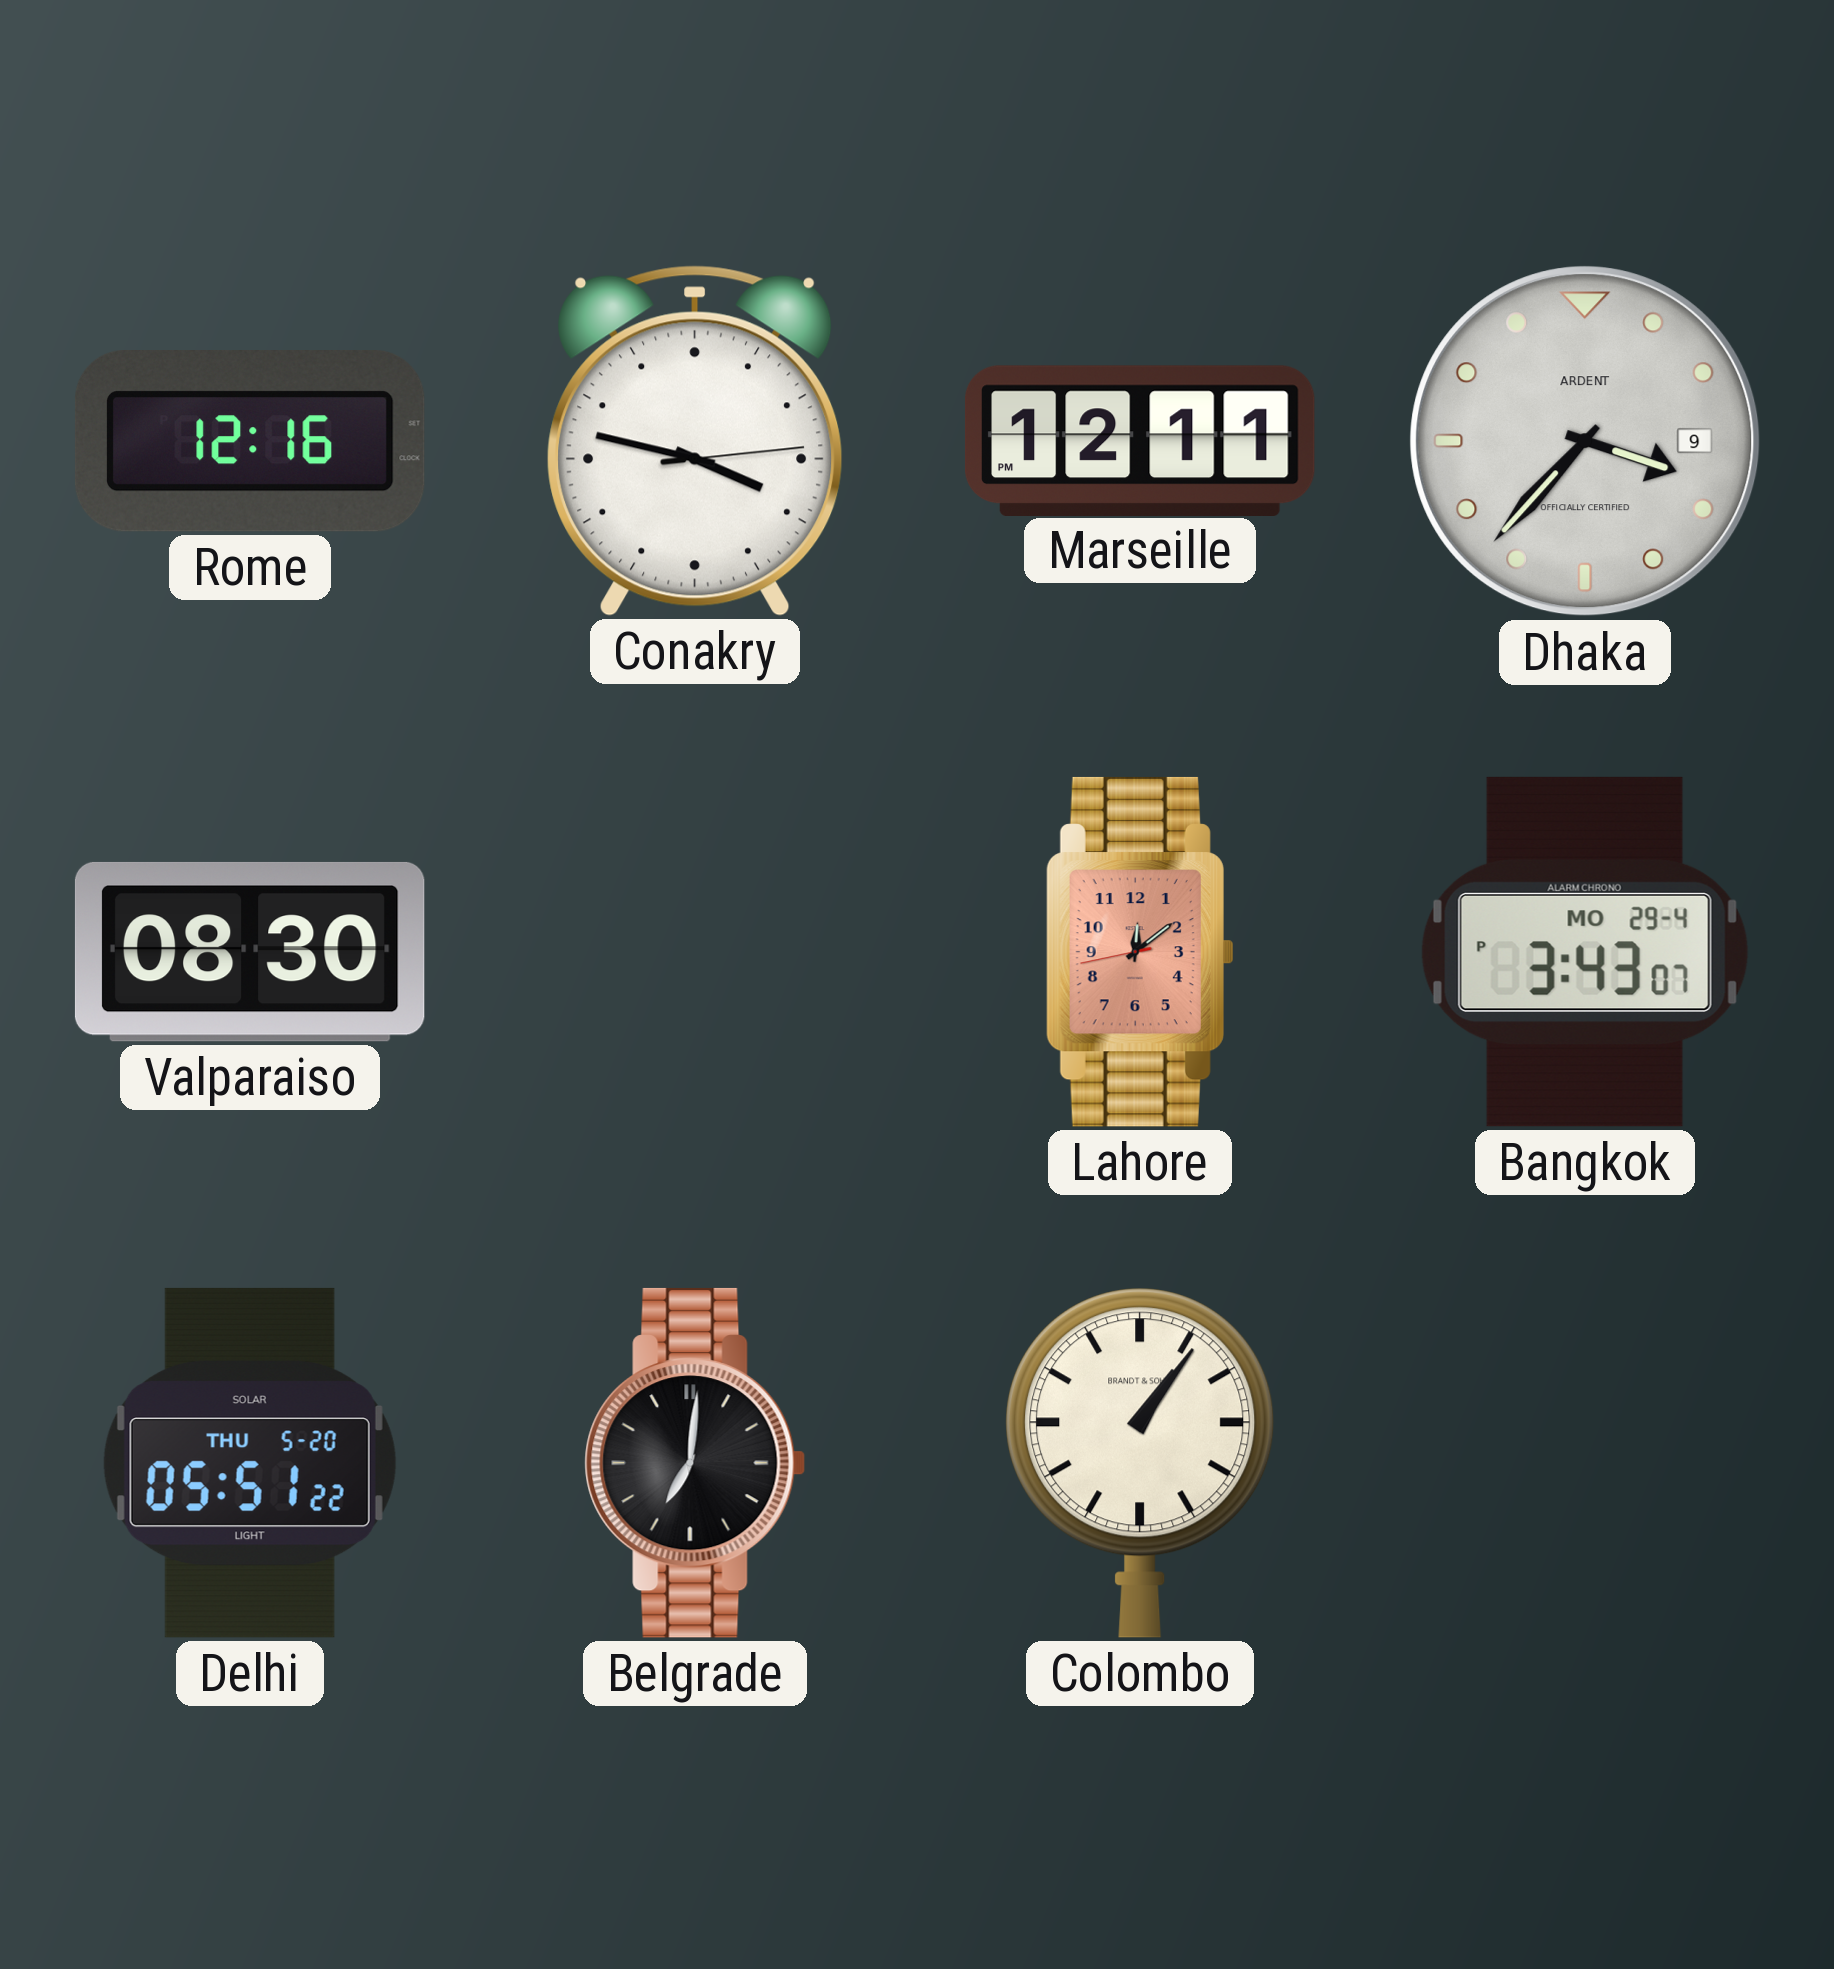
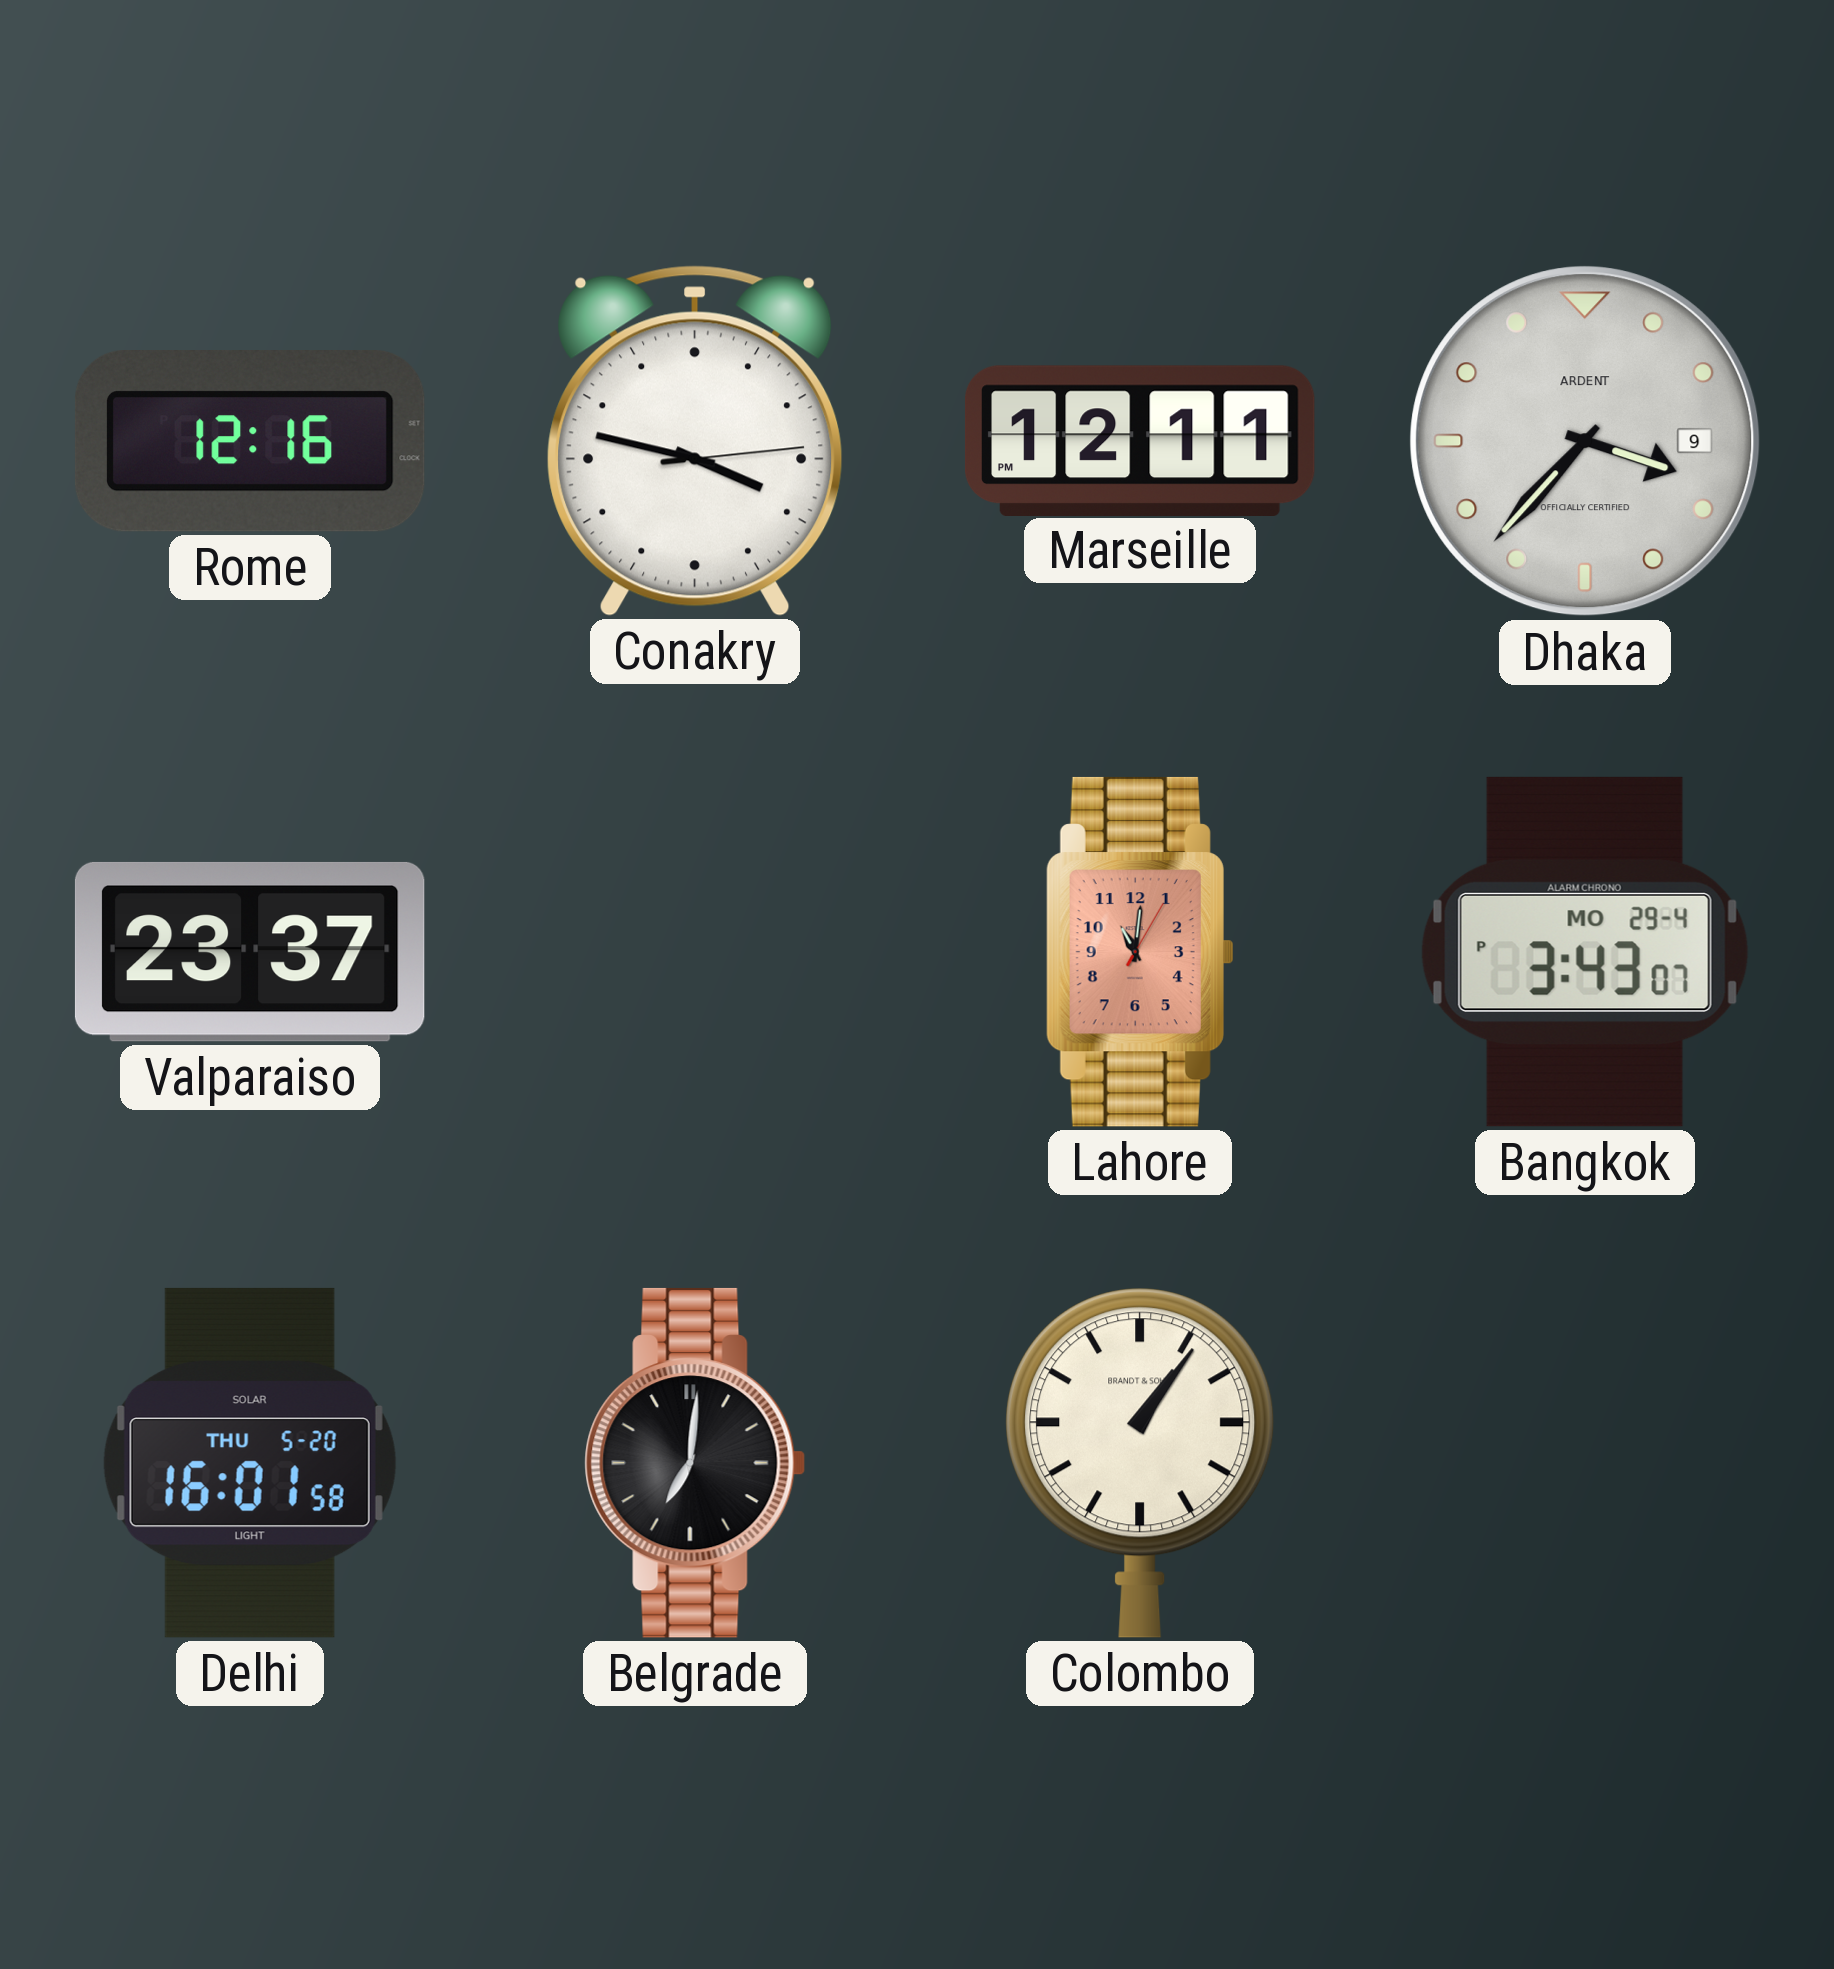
Valparaiso: 08:30 -> 23:37
Lahore: 12:08 -> 11:01
Delhi: 05:51 -> 16:01
